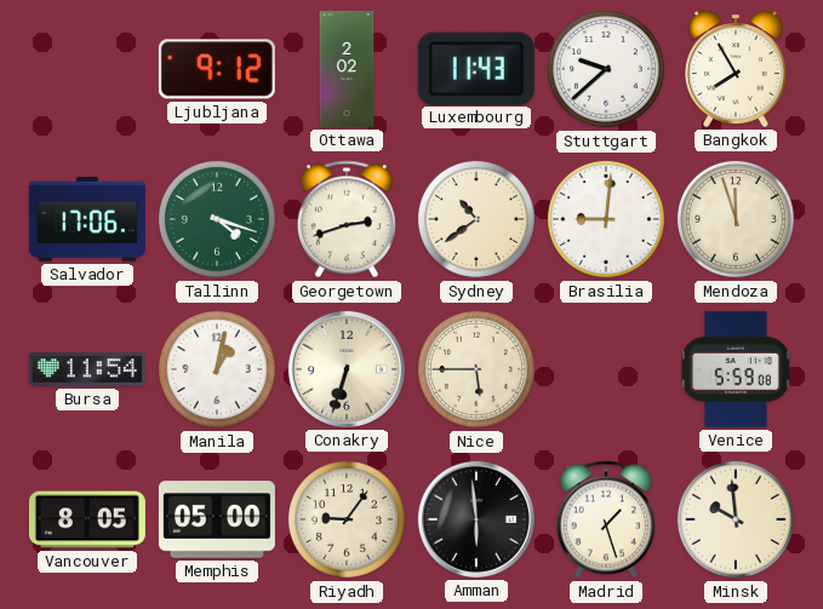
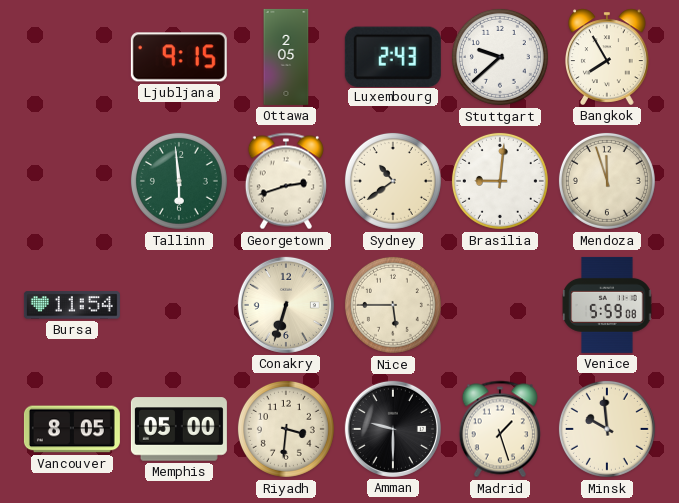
Ljubljana: 9:12 -> 9:15
Ottawa: 2:02 -> 2:05
Luxembourg: 11:43 -> 2:43
Salvador: 17:06 -> none
Tallinn: 4:18 -> 5:59
Manila: 1:02 -> none
Riyadh: 9:06 -> 3:31
Amman: 5:59 -> 9:30
